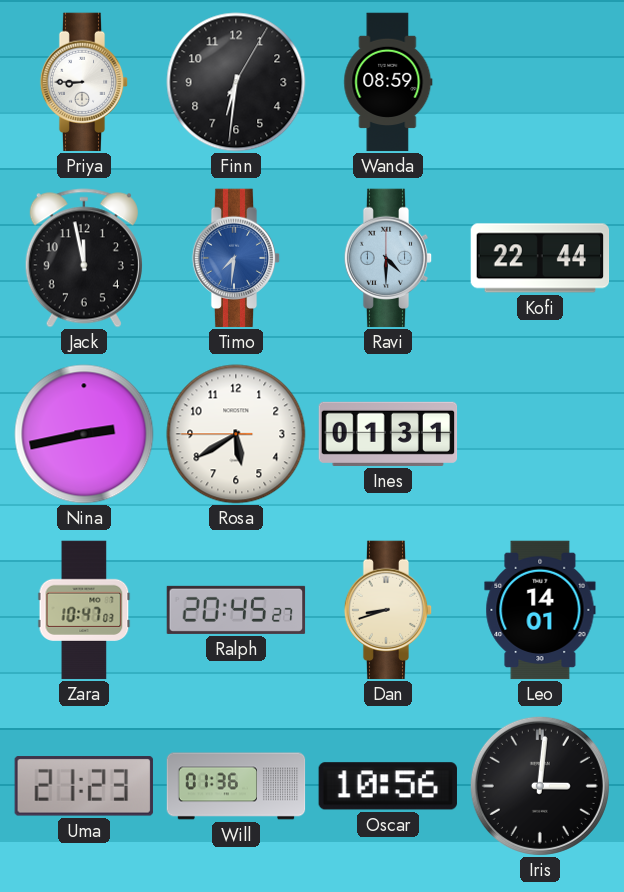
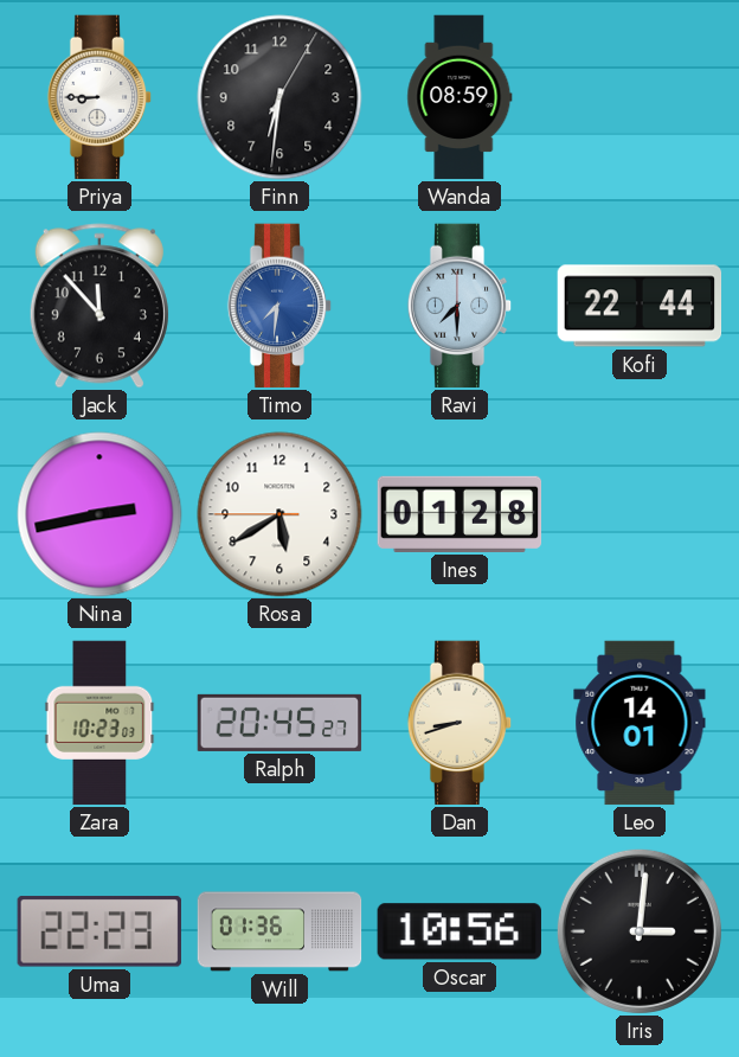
Jack: 11:58 -> 11:53
Ravi: 4:30 -> 7:30
Ines: 01:31 -> 01:28
Zara: 10:47 -> 10:23
Uma: 21:23 -> 22:23
